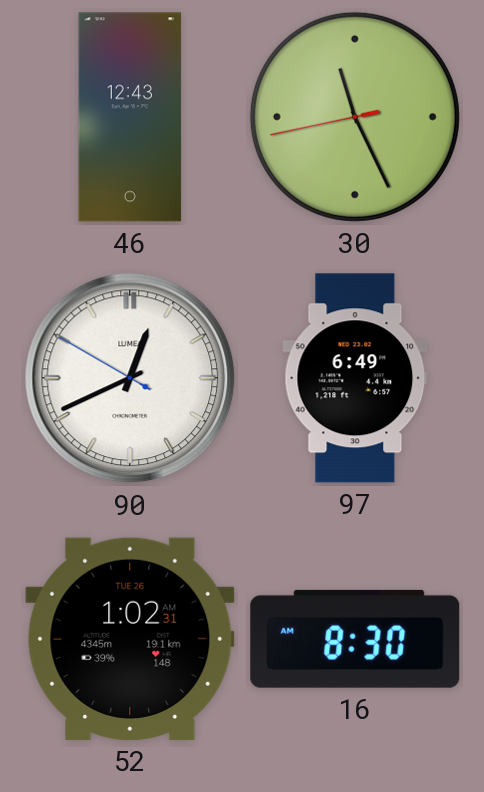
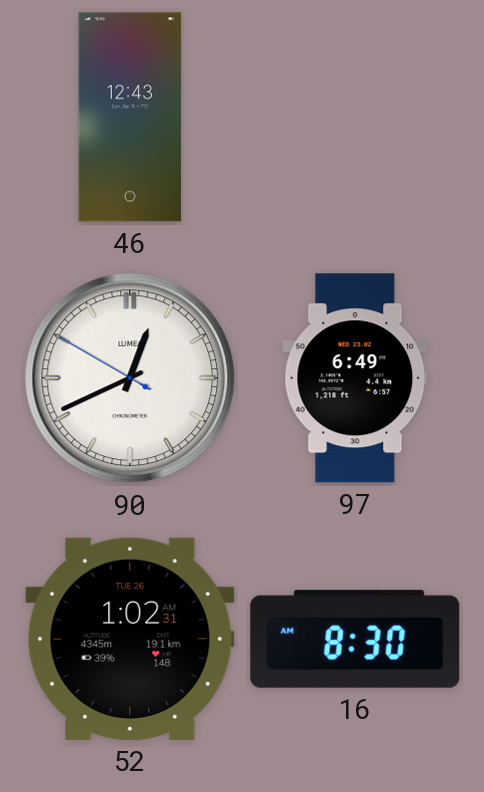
30: 11:25 -> none
